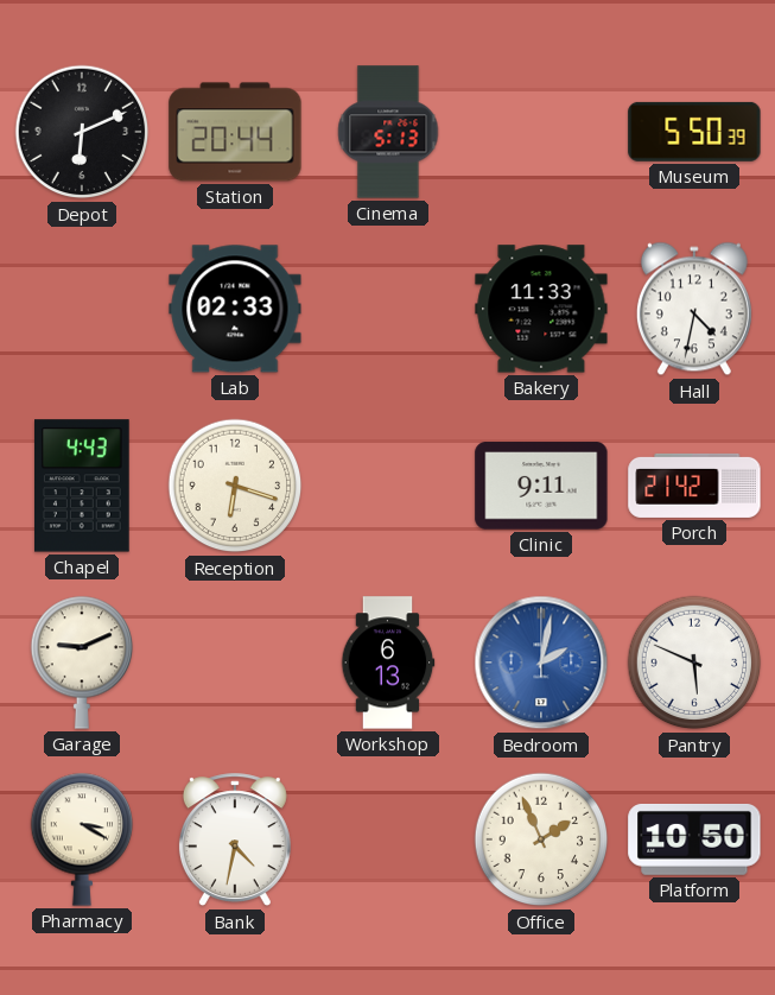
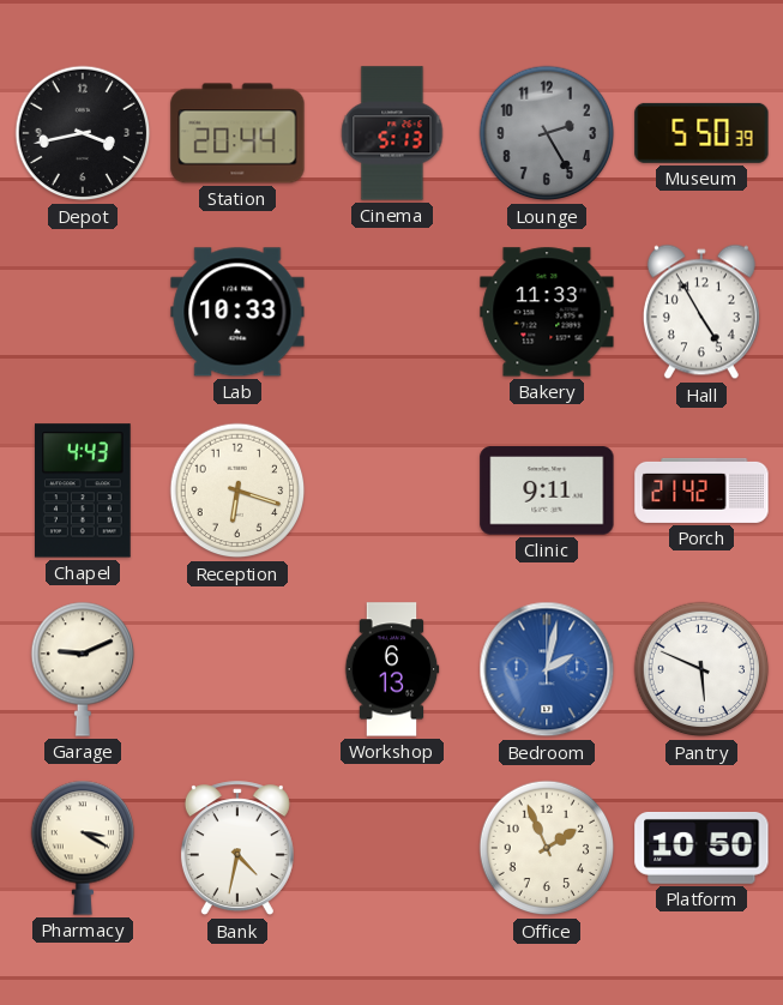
Depot: 6:11 -> 3:43
Lounge: none -> 2:25
Lab: 02:33 -> 10:33
Hall: 4:32 -> 4:55
